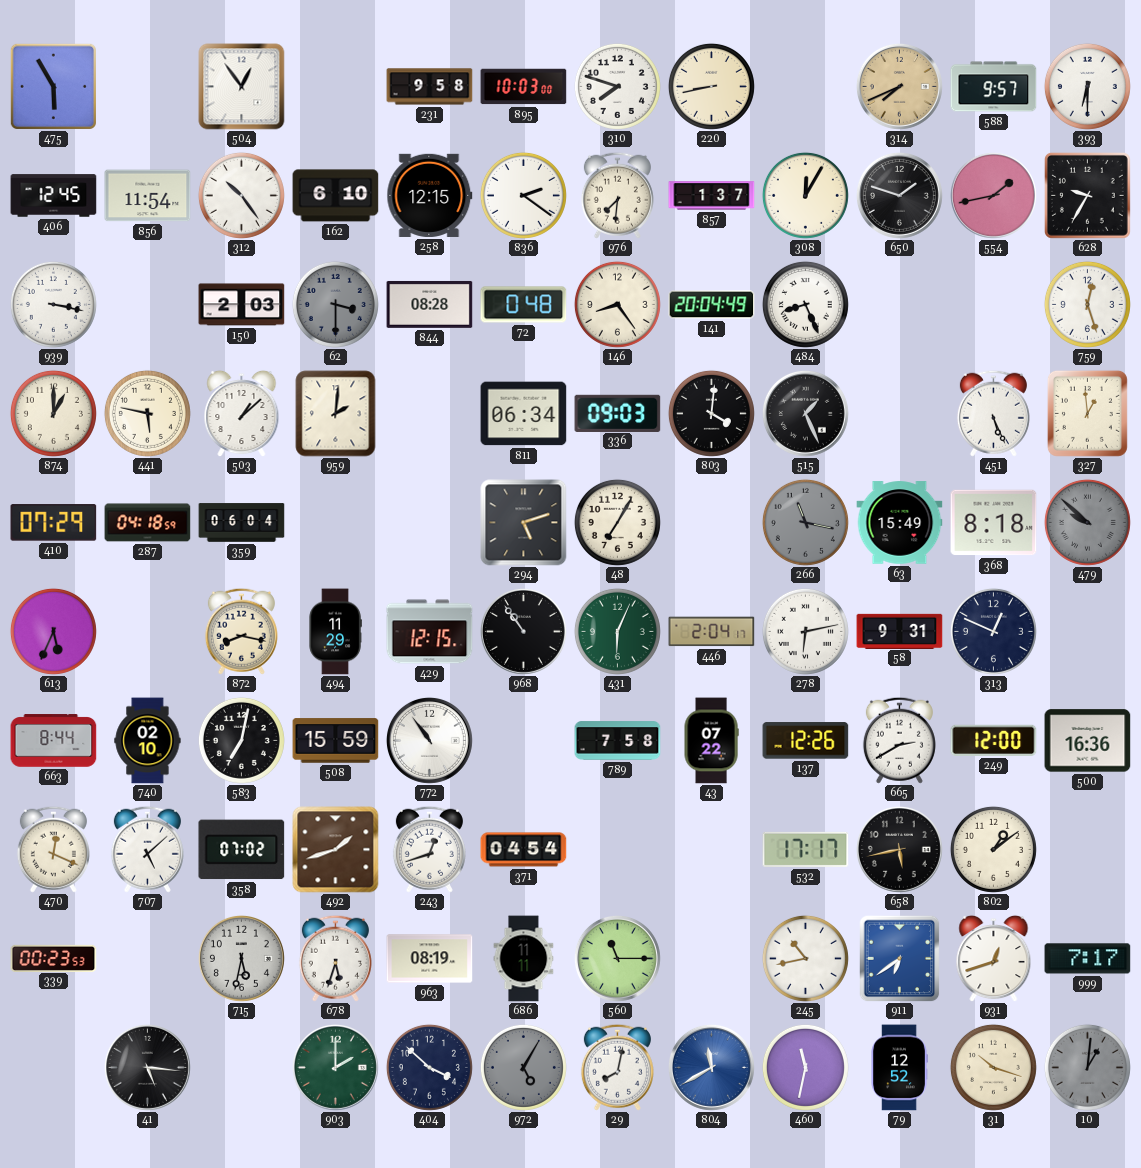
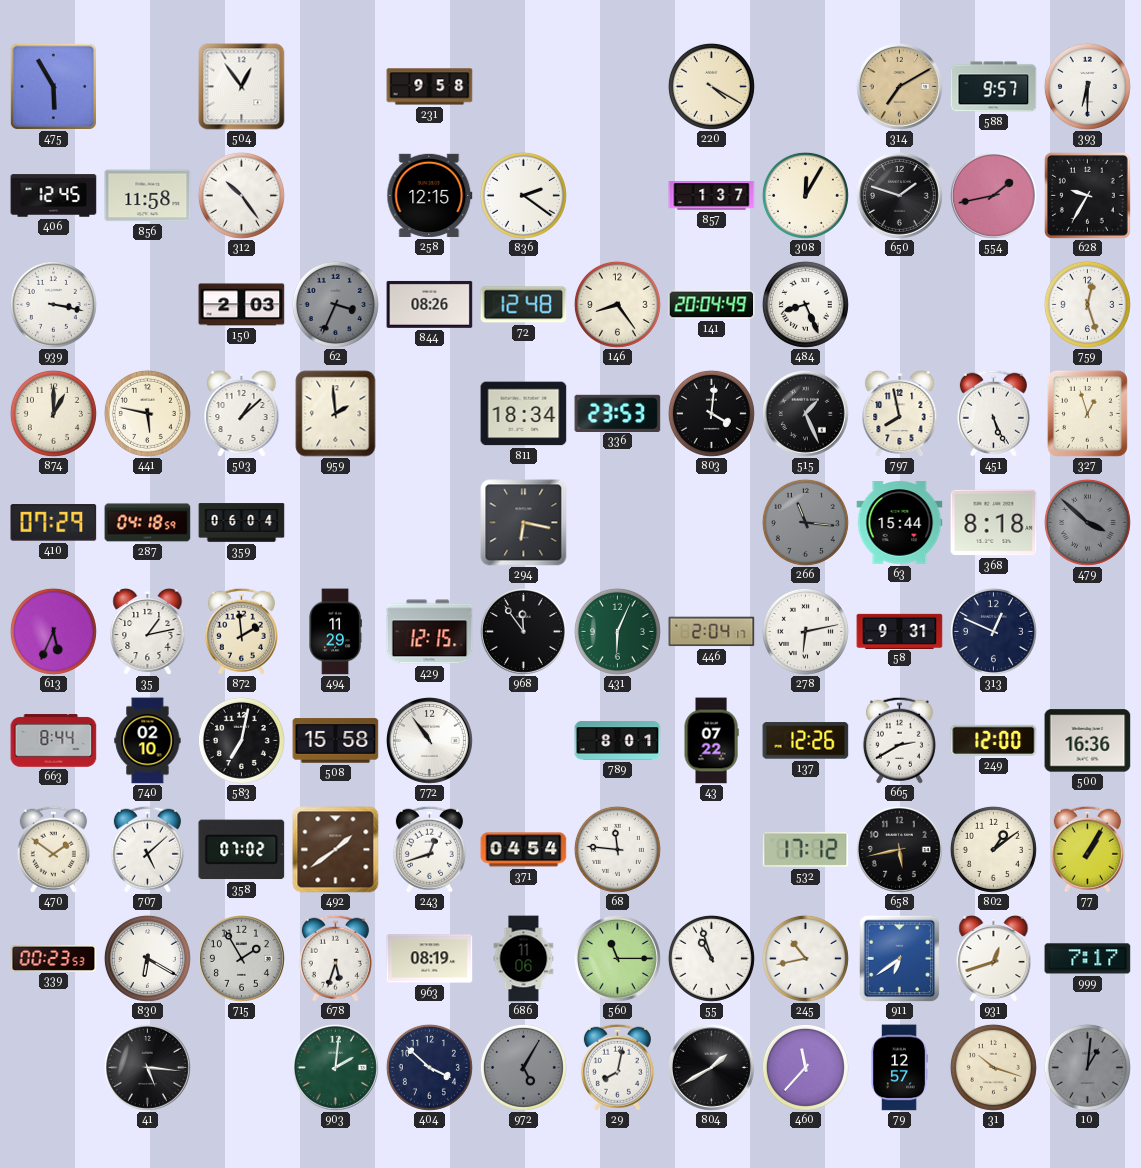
895: 10:03 -> none
310: 7:48 -> none
220: 8:43 -> 4:20
314: 7:41 -> 7:10
856: 11:54 -> 11:58
162: 6:10 -> none
976: 7:31 -> none
62: 3:30 -> 3:34
844: 08:28 -> 08:26
72: 0:48 -> 12:48
959: 2:01 -> 1:59
811: 06:34 -> 18:34
336: 09:03 -> 23:53
797: none -> 7:58
327: 12:59 -> 12:57
294: 5:12 -> 6:17
48: 7:05 -> none
266: 11:17 -> 11:16
63: 15:49 -> 15:44
479: 9:52 -> 3:52
35: none -> 1:13
872: 8:17 -> 1:59
968: 10:54 -> 11:54
508: 15:59 -> 15:58
789: 7:58 -> 8:01
470: 12:19 -> 1:51
492: 1:42 -> 1:39
68: none -> 11:46
532: 17:17 -> 17:12
77: none -> 1:05
830: none -> 6:20
715: 5:32 -> 1:55
686: 11:11 -> 11:06
55: none -> 10:57
903: 2:00 -> 2:01
804: 11:40 -> 1:40
804 dial: blue -> black
460: 11:32 -> 11:37
79: 12:52 -> 12:57
